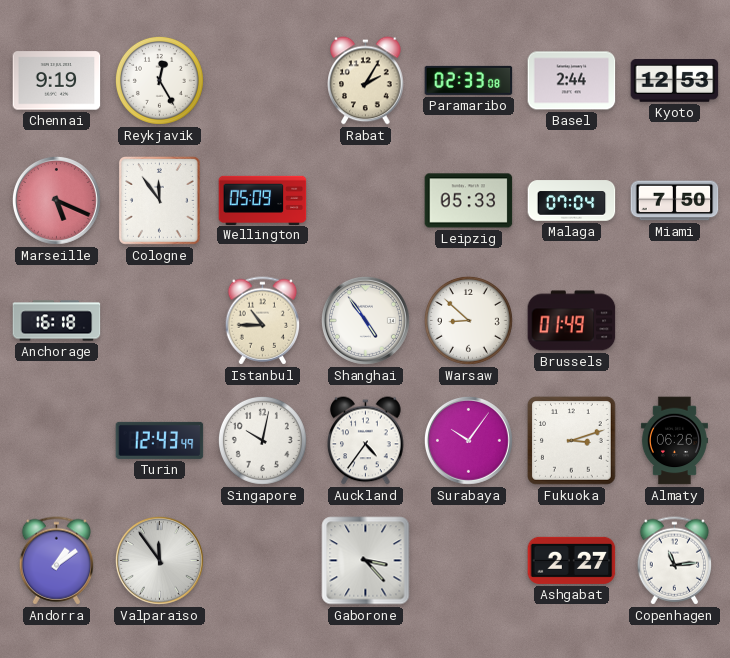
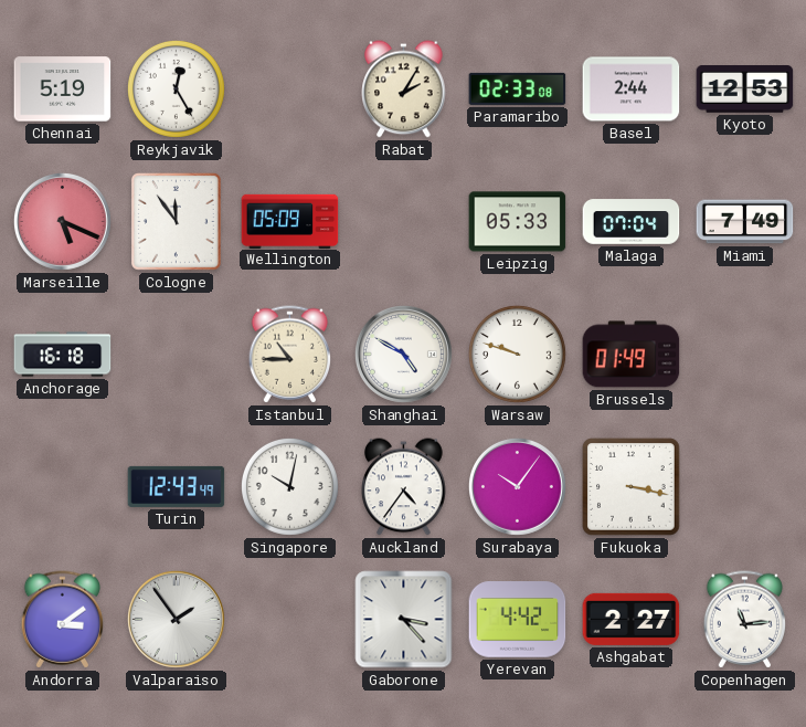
Chennai: 9:19 -> 5:19
Miami: 7:50 -> 7:49
Shanghai: 4:54 -> 4:50
Warsaw: 8:52 -> 9:48
Fukuoka: 3:12 -> 3:17
Almaty: 06:26 -> none
Andorra: 1:09 -> 3:09
Valparaiso: 11:54 -> 1:54
Yerevan: none -> 4:42
